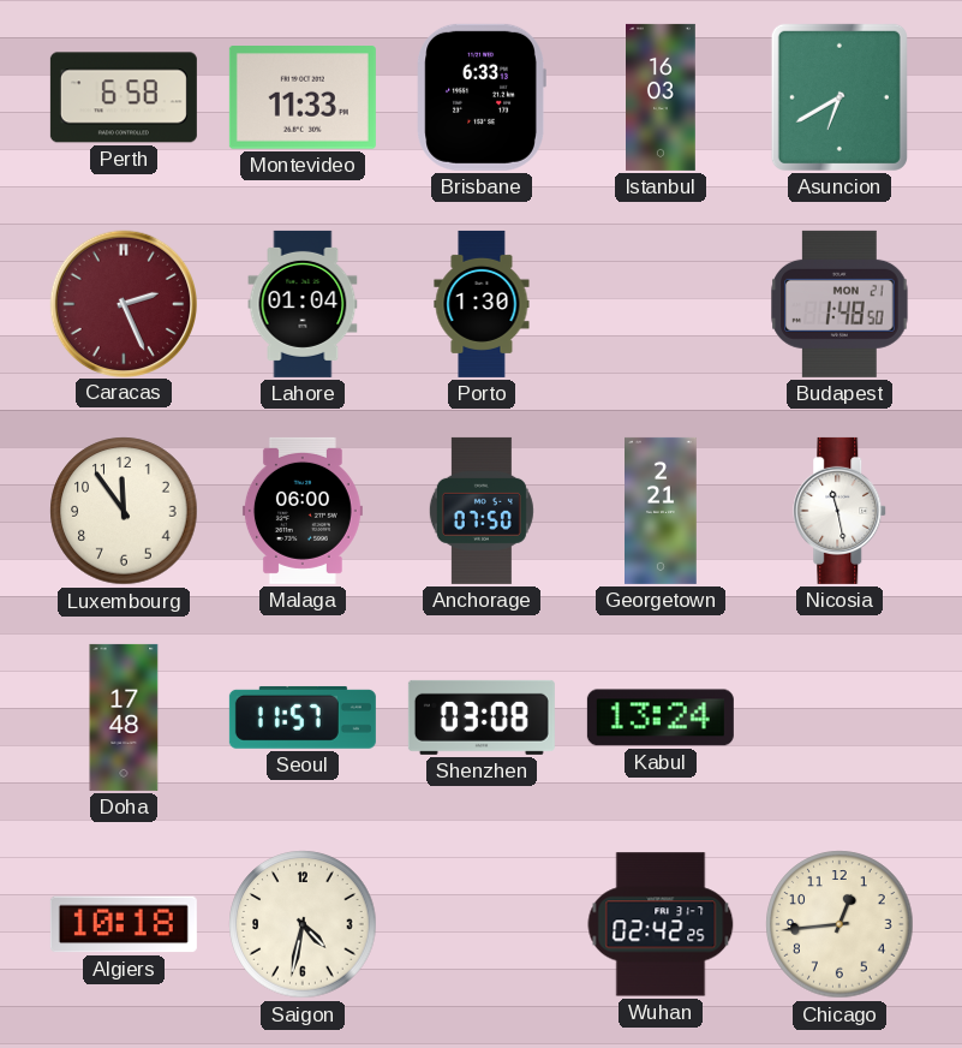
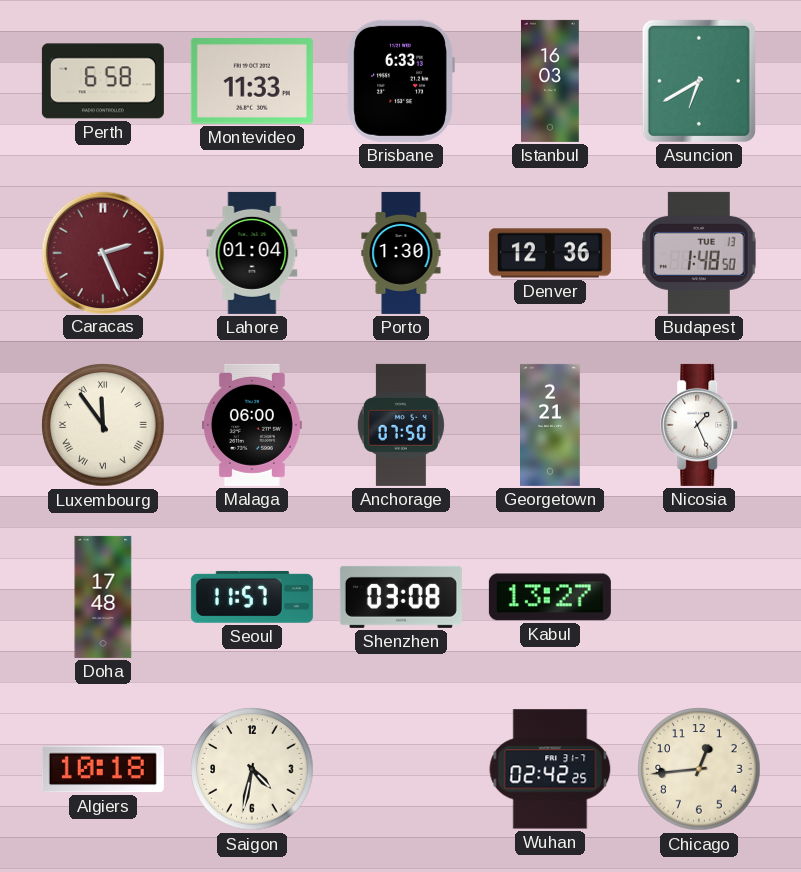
Denver: none -> 12:36
Budapest date: MON 21 -> TUE 13
Luxembourg numerals: Arabic -> Roman
Nicosia: 11:28 -> 1:26
Kabul: 13:24 -> 13:27
